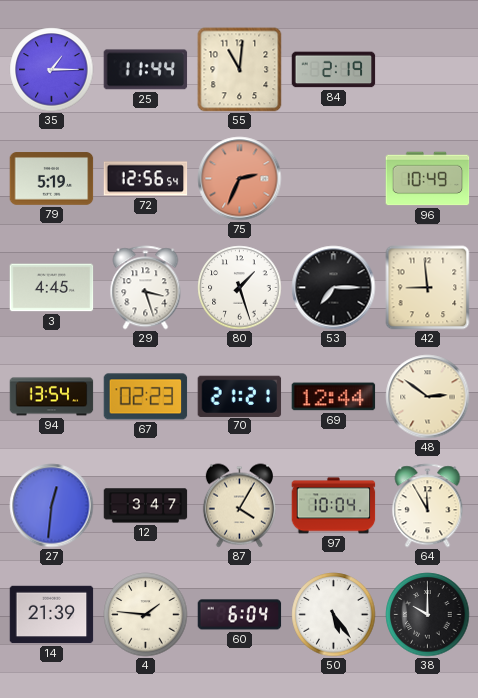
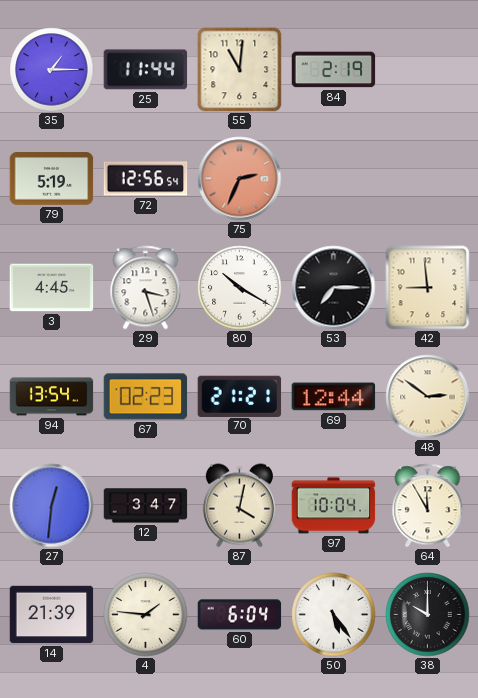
96: 10:49 -> none
80: 1:27 -> 10:20
87: 4:05 -> 4:02
